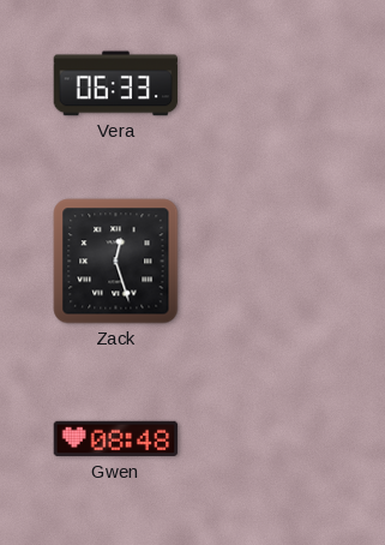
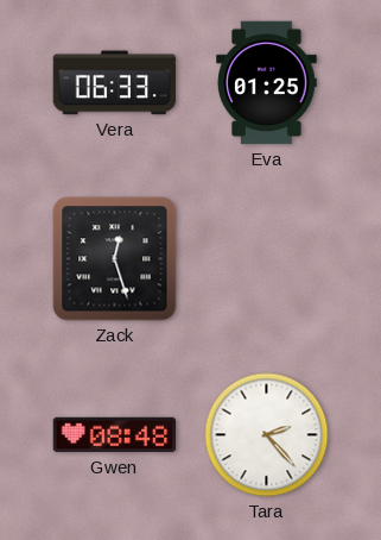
Eva: none -> 01:25
Tara: none -> 2:23
